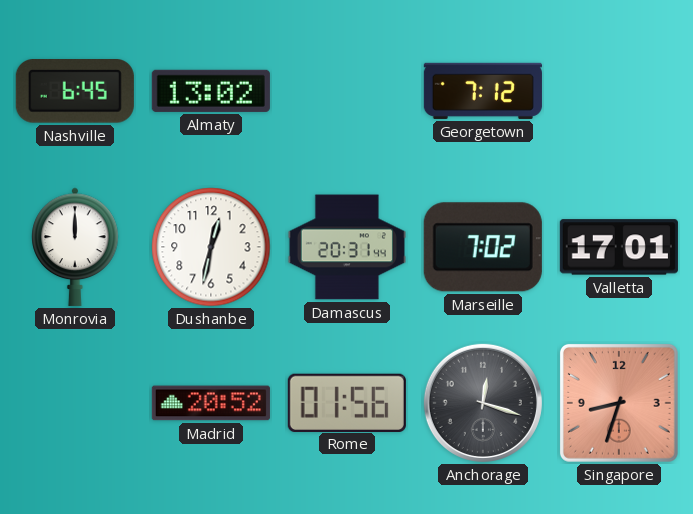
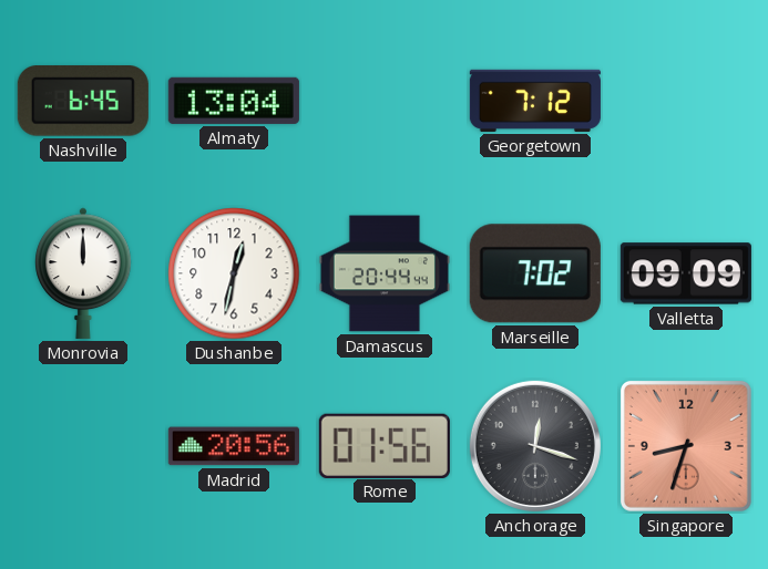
Almaty: 13:02 -> 13:04
Damascus: 20:31 -> 20:44
Valletta: 17:01 -> 09:09
Madrid: 20:52 -> 20:56
